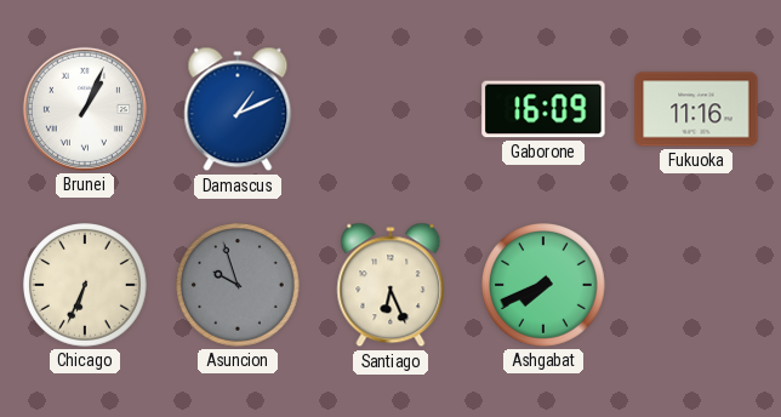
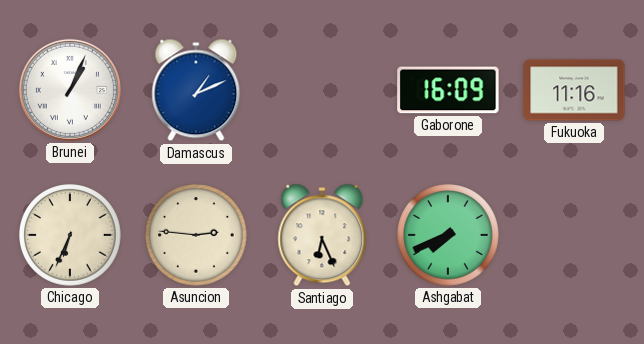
Asuncion: 9:57 -> 2:46
Asuncion dial: grey -> cream
